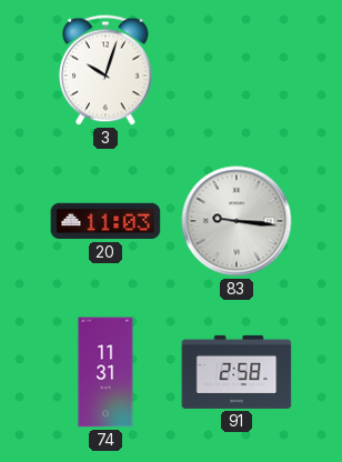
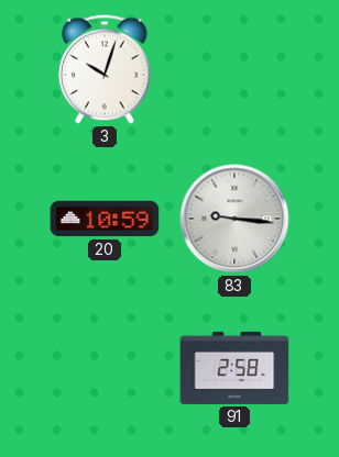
20: 11:03 -> 10:59
74: 11:31 -> none
